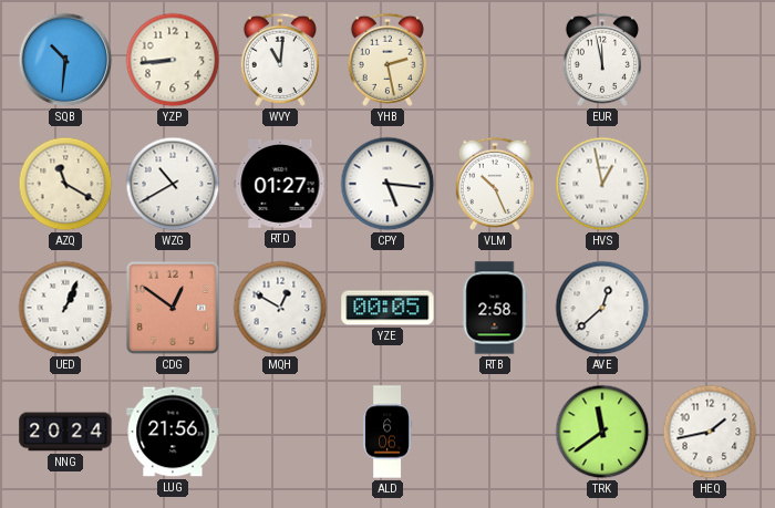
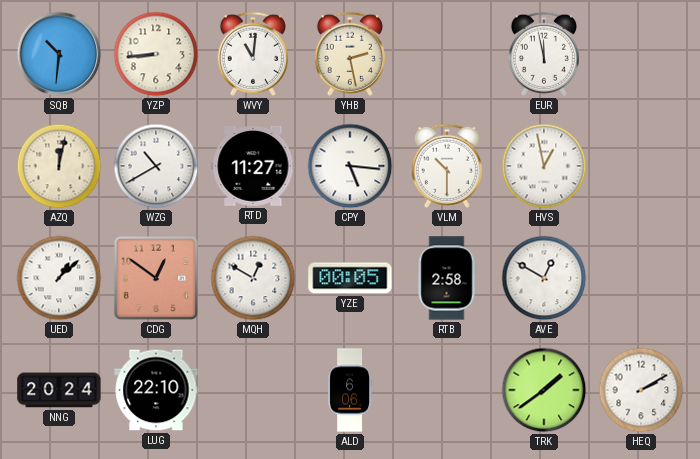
AZQ: 11:20 -> 12:02
RTD: 01:27 -> 11:27
VLM: 10:26 -> 10:30
UED: 1:04 -> 1:08
AVE: 12:38 -> 12:50
LUG: 21:56 -> 22:10
TRK: 11:39 -> 1:39
HEQ: 1:43 -> 2:10
